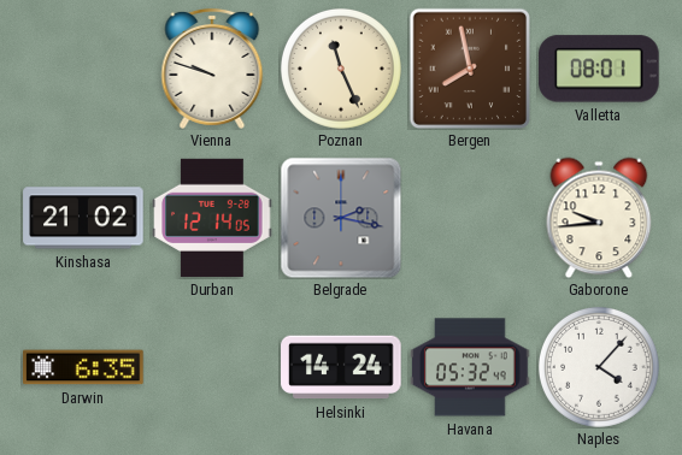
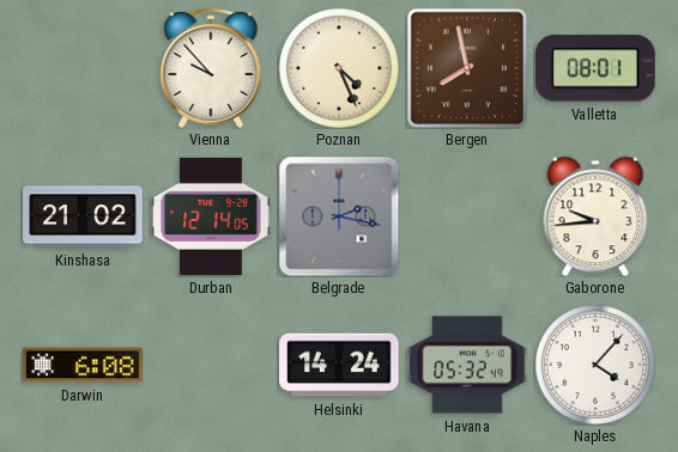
Vienna: 9:48 -> 9:53
Poznan: 11:26 -> 4:26
Darwin: 6:35 -> 6:08
